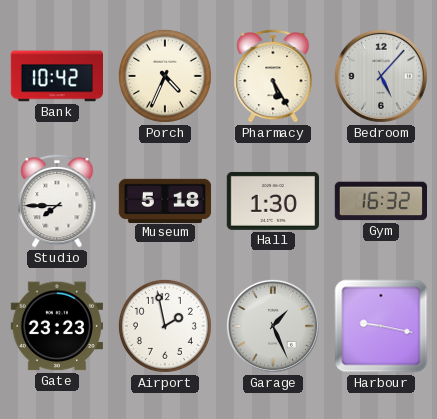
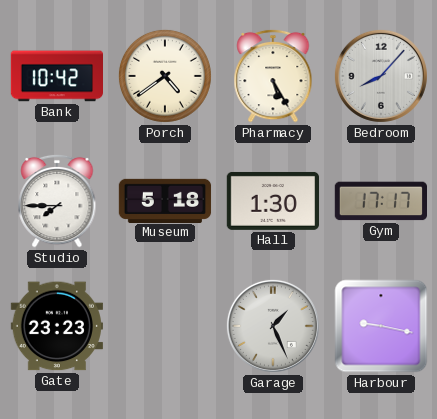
Porch: 4:34 -> 4:39
Bedroom: 5:07 -> 8:07
Gym: 16:32 -> 17:17
Airport: 1:58 -> none
